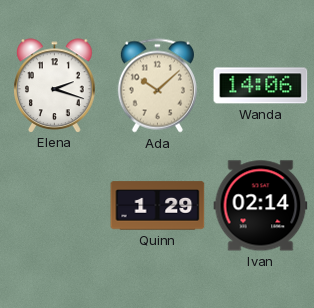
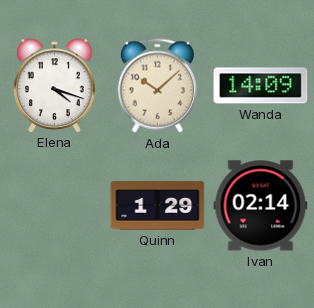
Elena: 2:18 -> 4:18
Wanda: 14:06 -> 14:09
